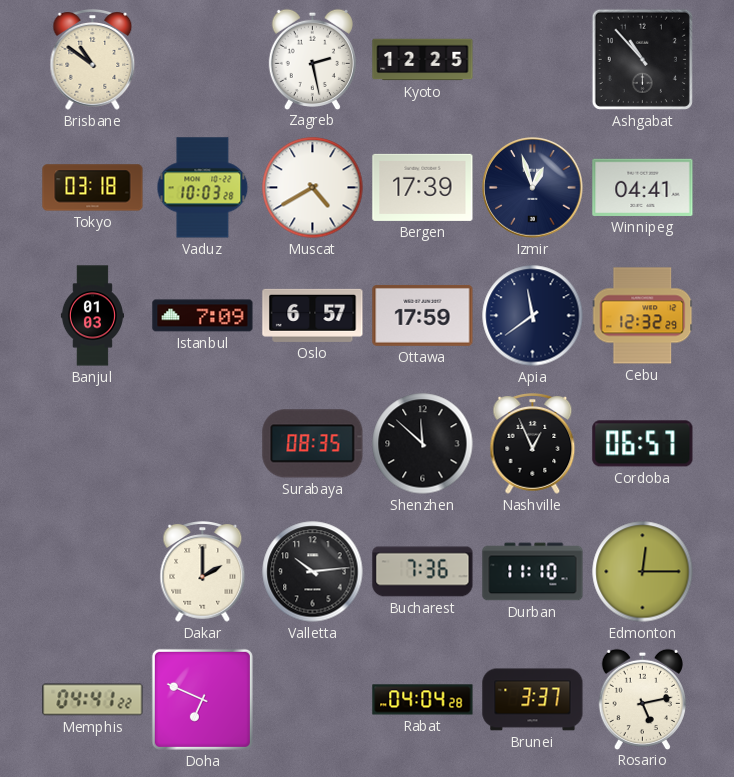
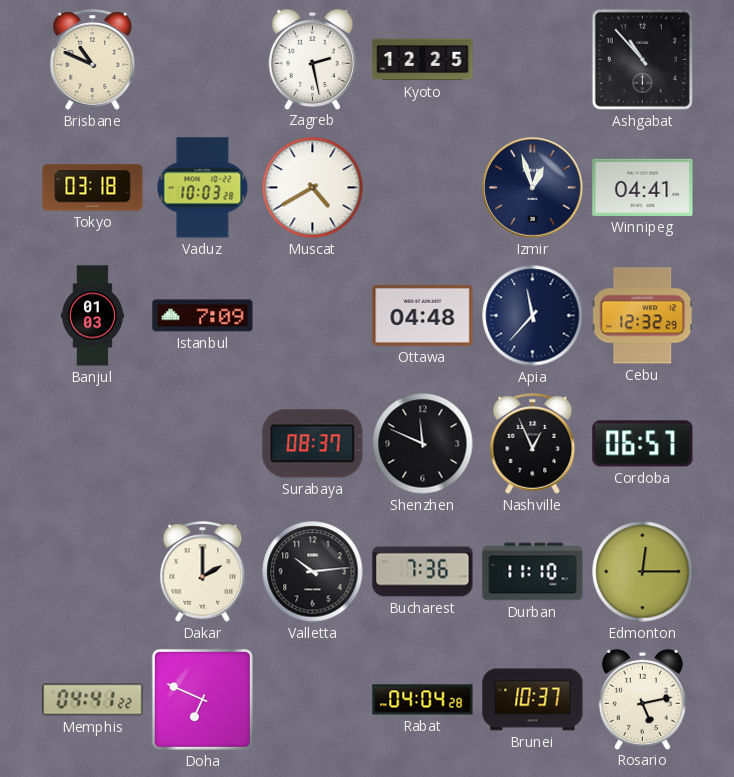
Brisbane: 10:51 -> 10:49
Bergen: 17:39 -> none
Oslo: 6:57 -> none
Ottawa: 17:59 -> 04:48
Apia: 11:39 -> 11:37
Surabaya: 08:35 -> 08:37
Shenzhen: 11:52 -> 11:49
Brunei: 3:37 -> 10:37
